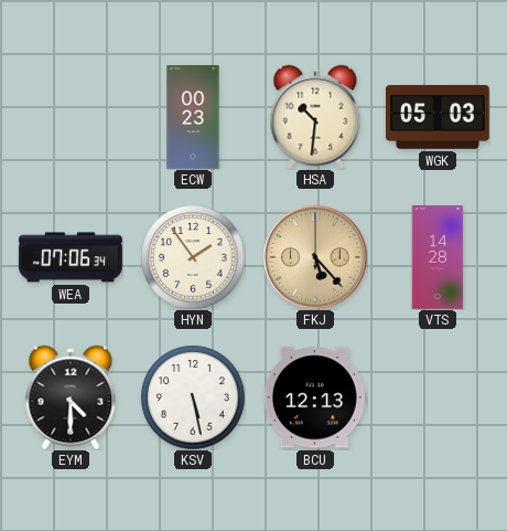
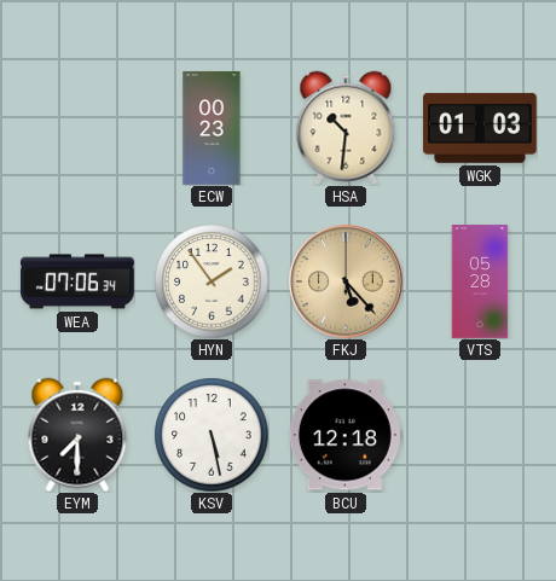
WGK: 05:03 -> 01:03
VTS: 14:28 -> 05:28
EYM: 4:30 -> 7:30
BCU: 12:13 -> 12:18
